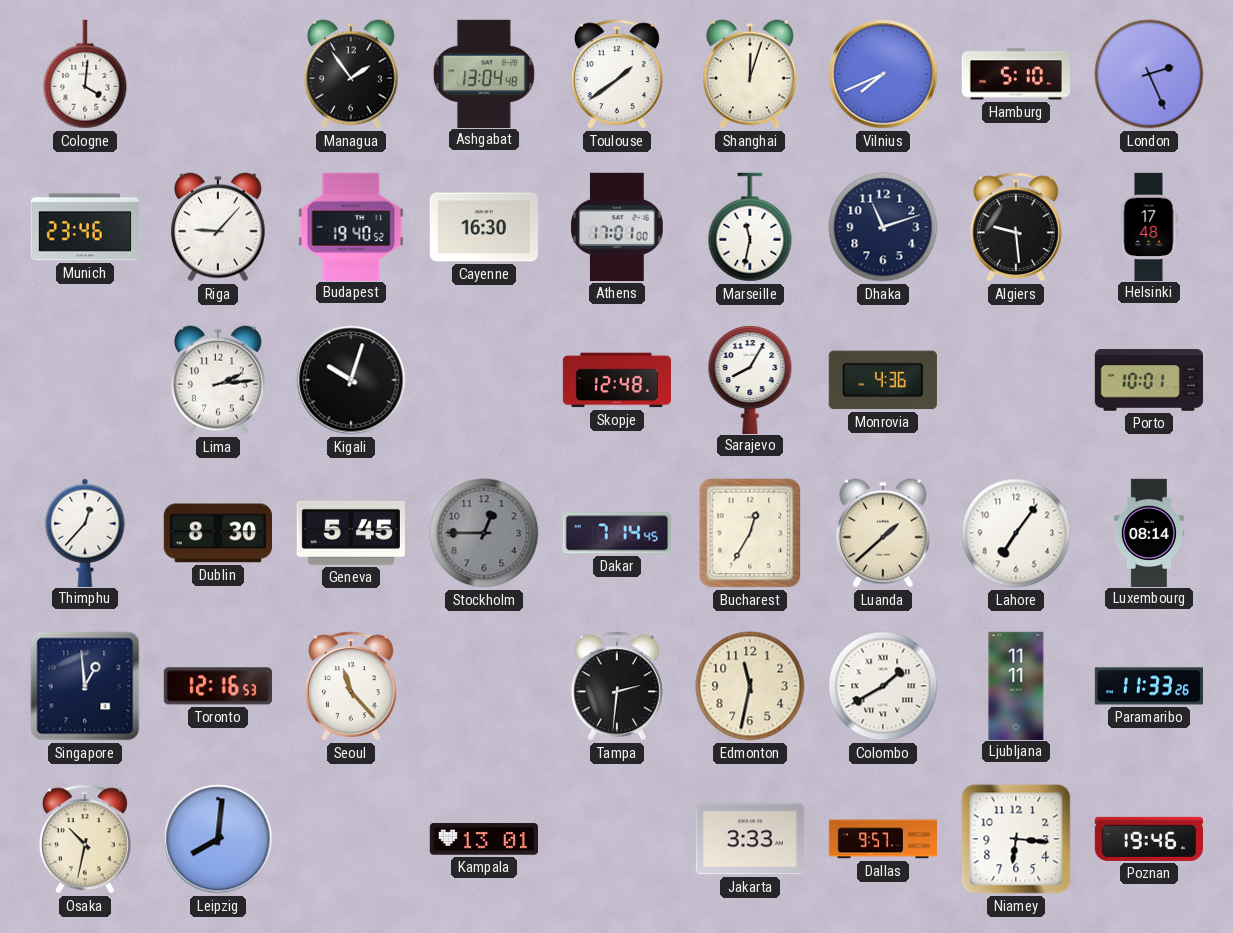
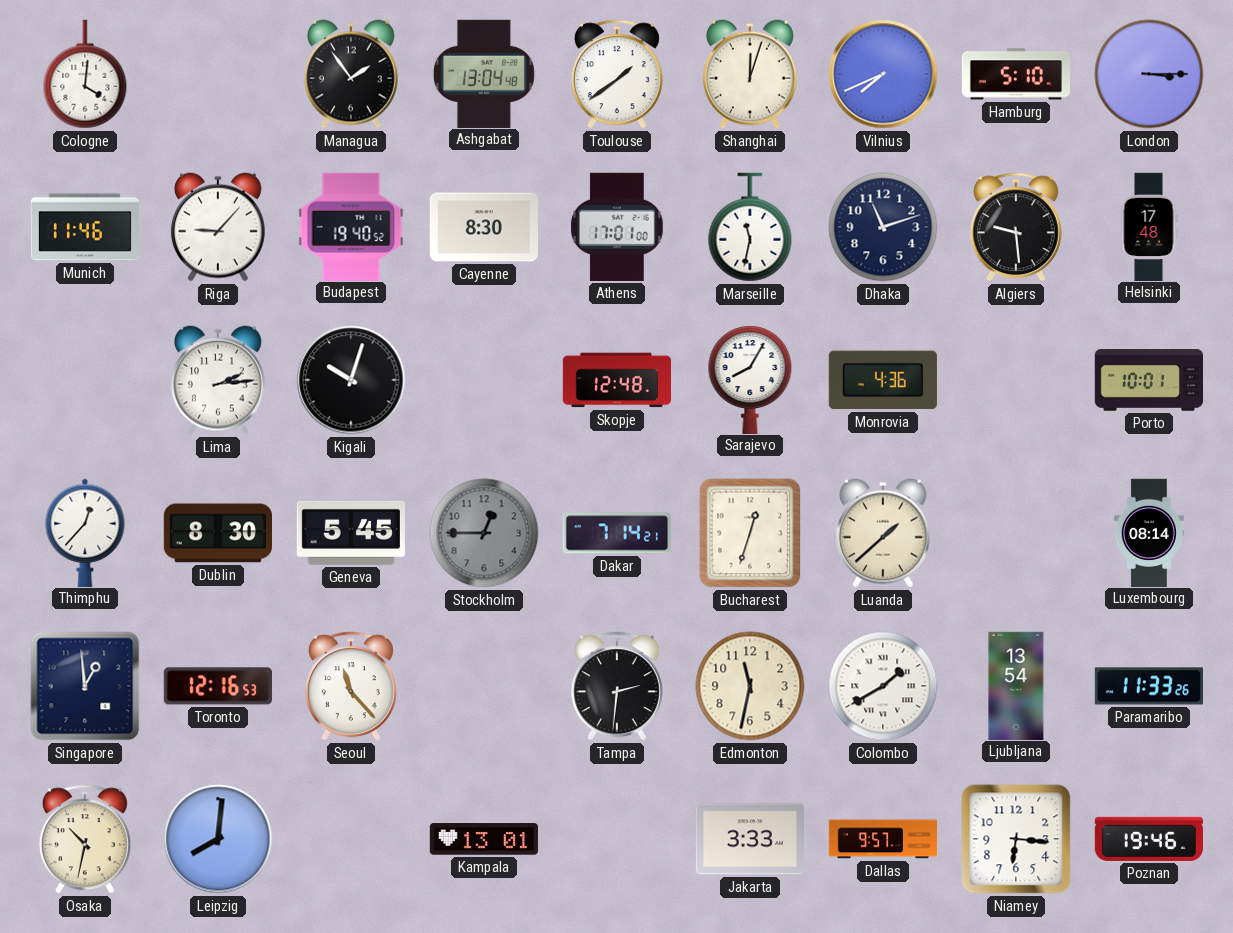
London: 2:26 -> 3:15
Munich: 23:46 -> 11:46
Cayenne: 16:30 -> 8:30
Dakar: 7:14:45 -> 7:14:21
Bucharest: 12:35 -> 12:33
Lahore: 7:06 -> none
Ljubljana: 11:11 -> 13:54
